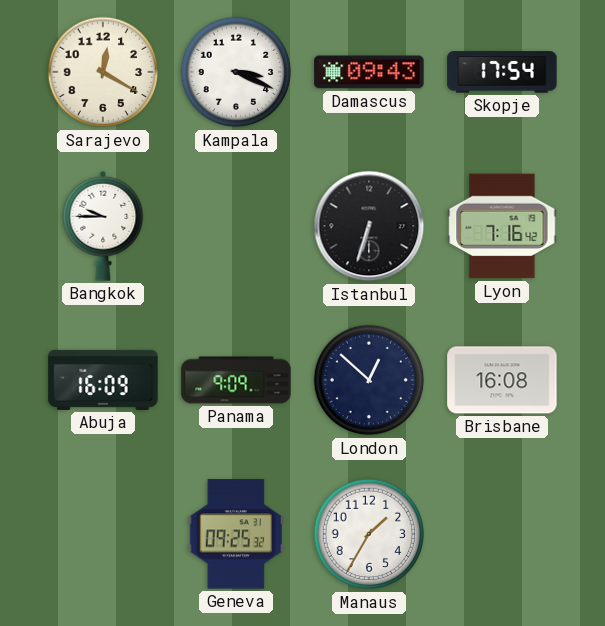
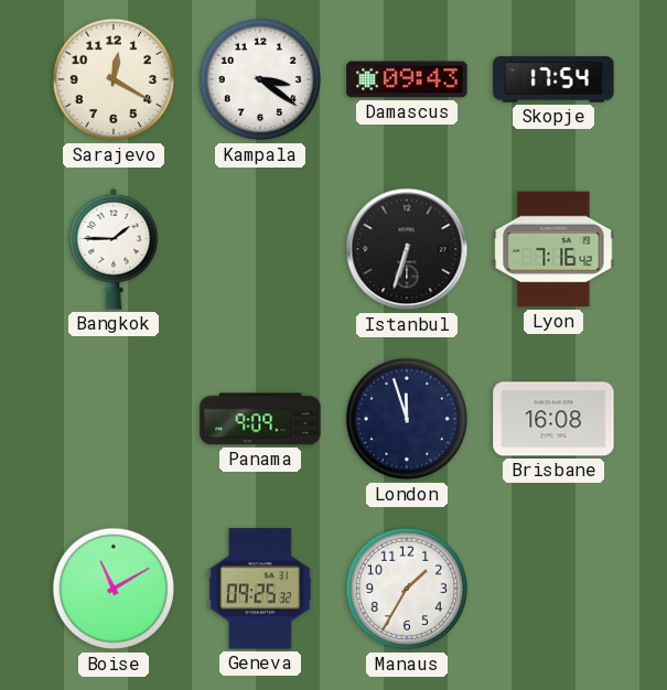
Kampala: 3:19 -> 3:21
Bangkok: 9:45 -> 1:45
Abuja: 16:09 -> none
London: 12:52 -> 11:57
Boise: none -> 11:10
